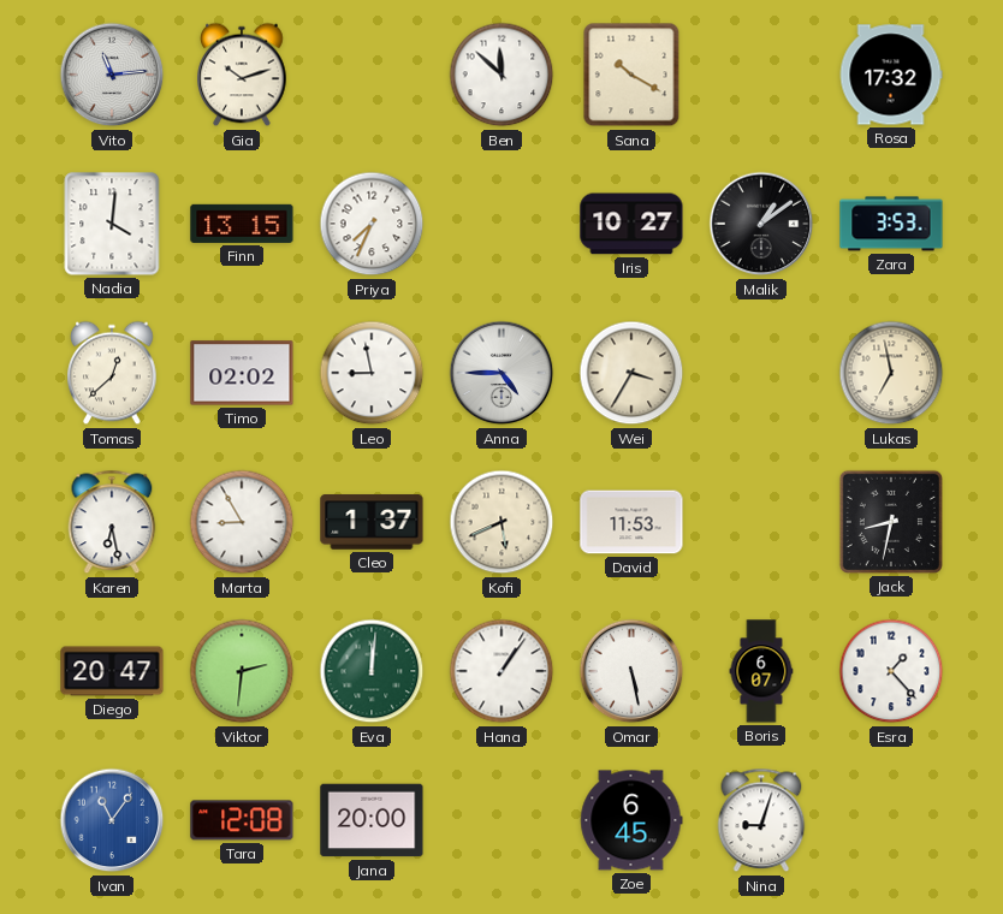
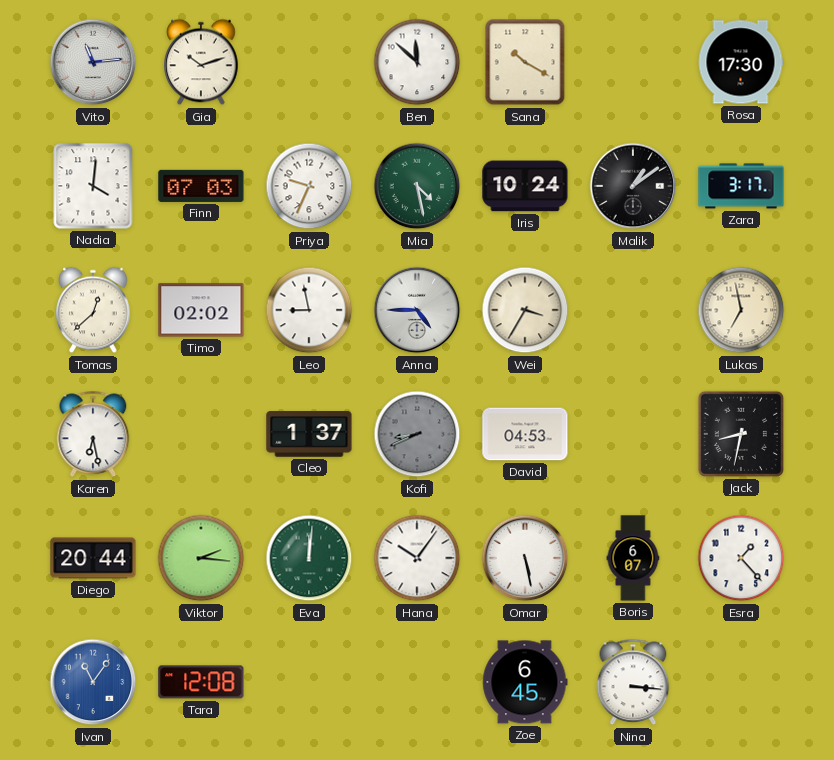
Rosa: 17:32 -> 17:30
Finn: 13:15 -> 07:03
Priya: 7:34 -> 9:34
Mia: none -> 4:28
Iris: 10:27 -> 10:24
Zara: 3:53 -> 3:17
Marta: 8:55 -> none
Kofi: 5:41 -> 8:41
Kofi dial: cream -> grey
David: 11:53 -> 04:53
Diego: 20:47 -> 20:44
Viktor: 2:31 -> 2:16
Hana: 1:06 -> 10:06
Jana: 20:00 -> none
Nina: 9:03 -> 3:16
